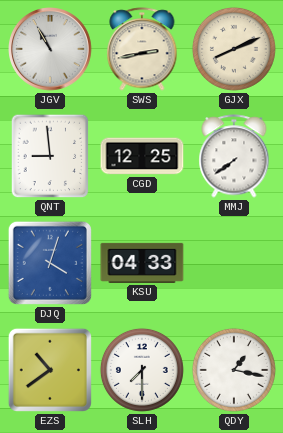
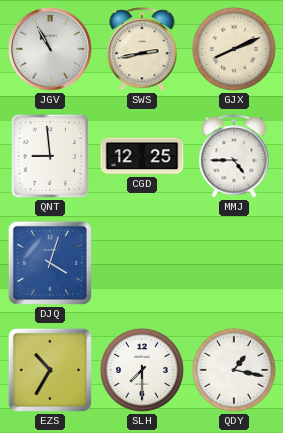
MMJ: 7:39 -> 4:45
KSU: 04:33 -> none
EZS: 10:39 -> 10:35
